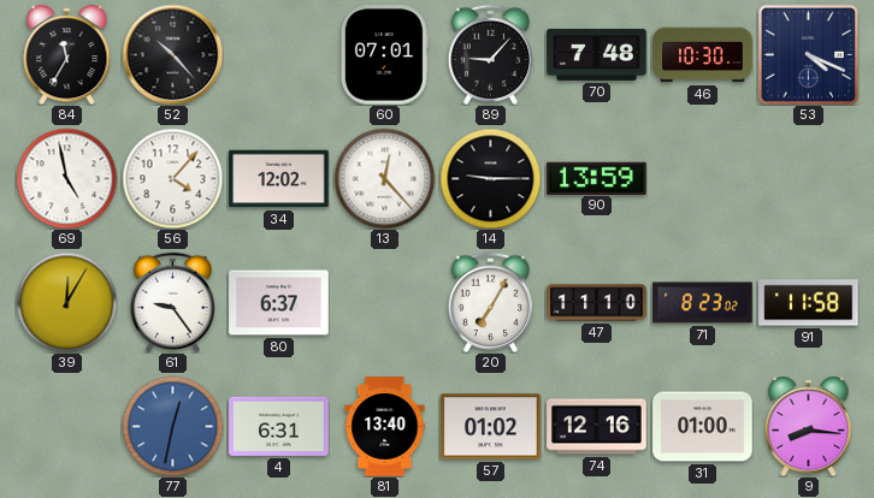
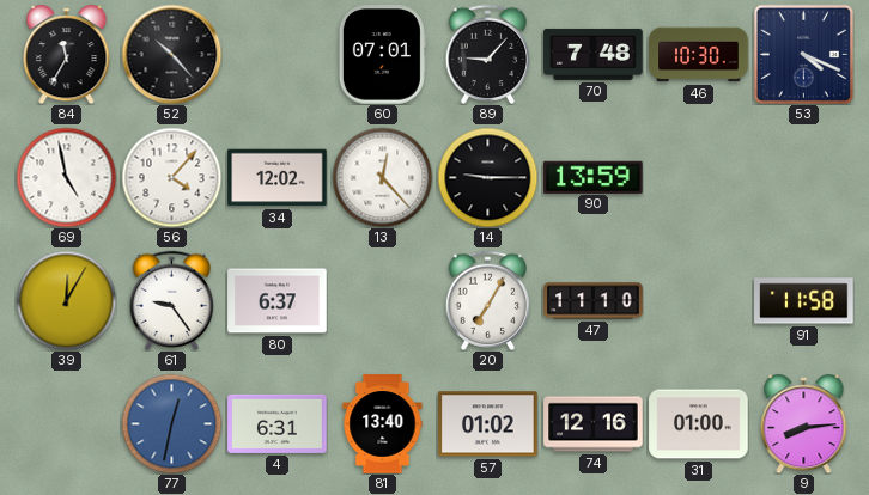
71: 8:23 -> none
9: 8:16 -> 8:14
